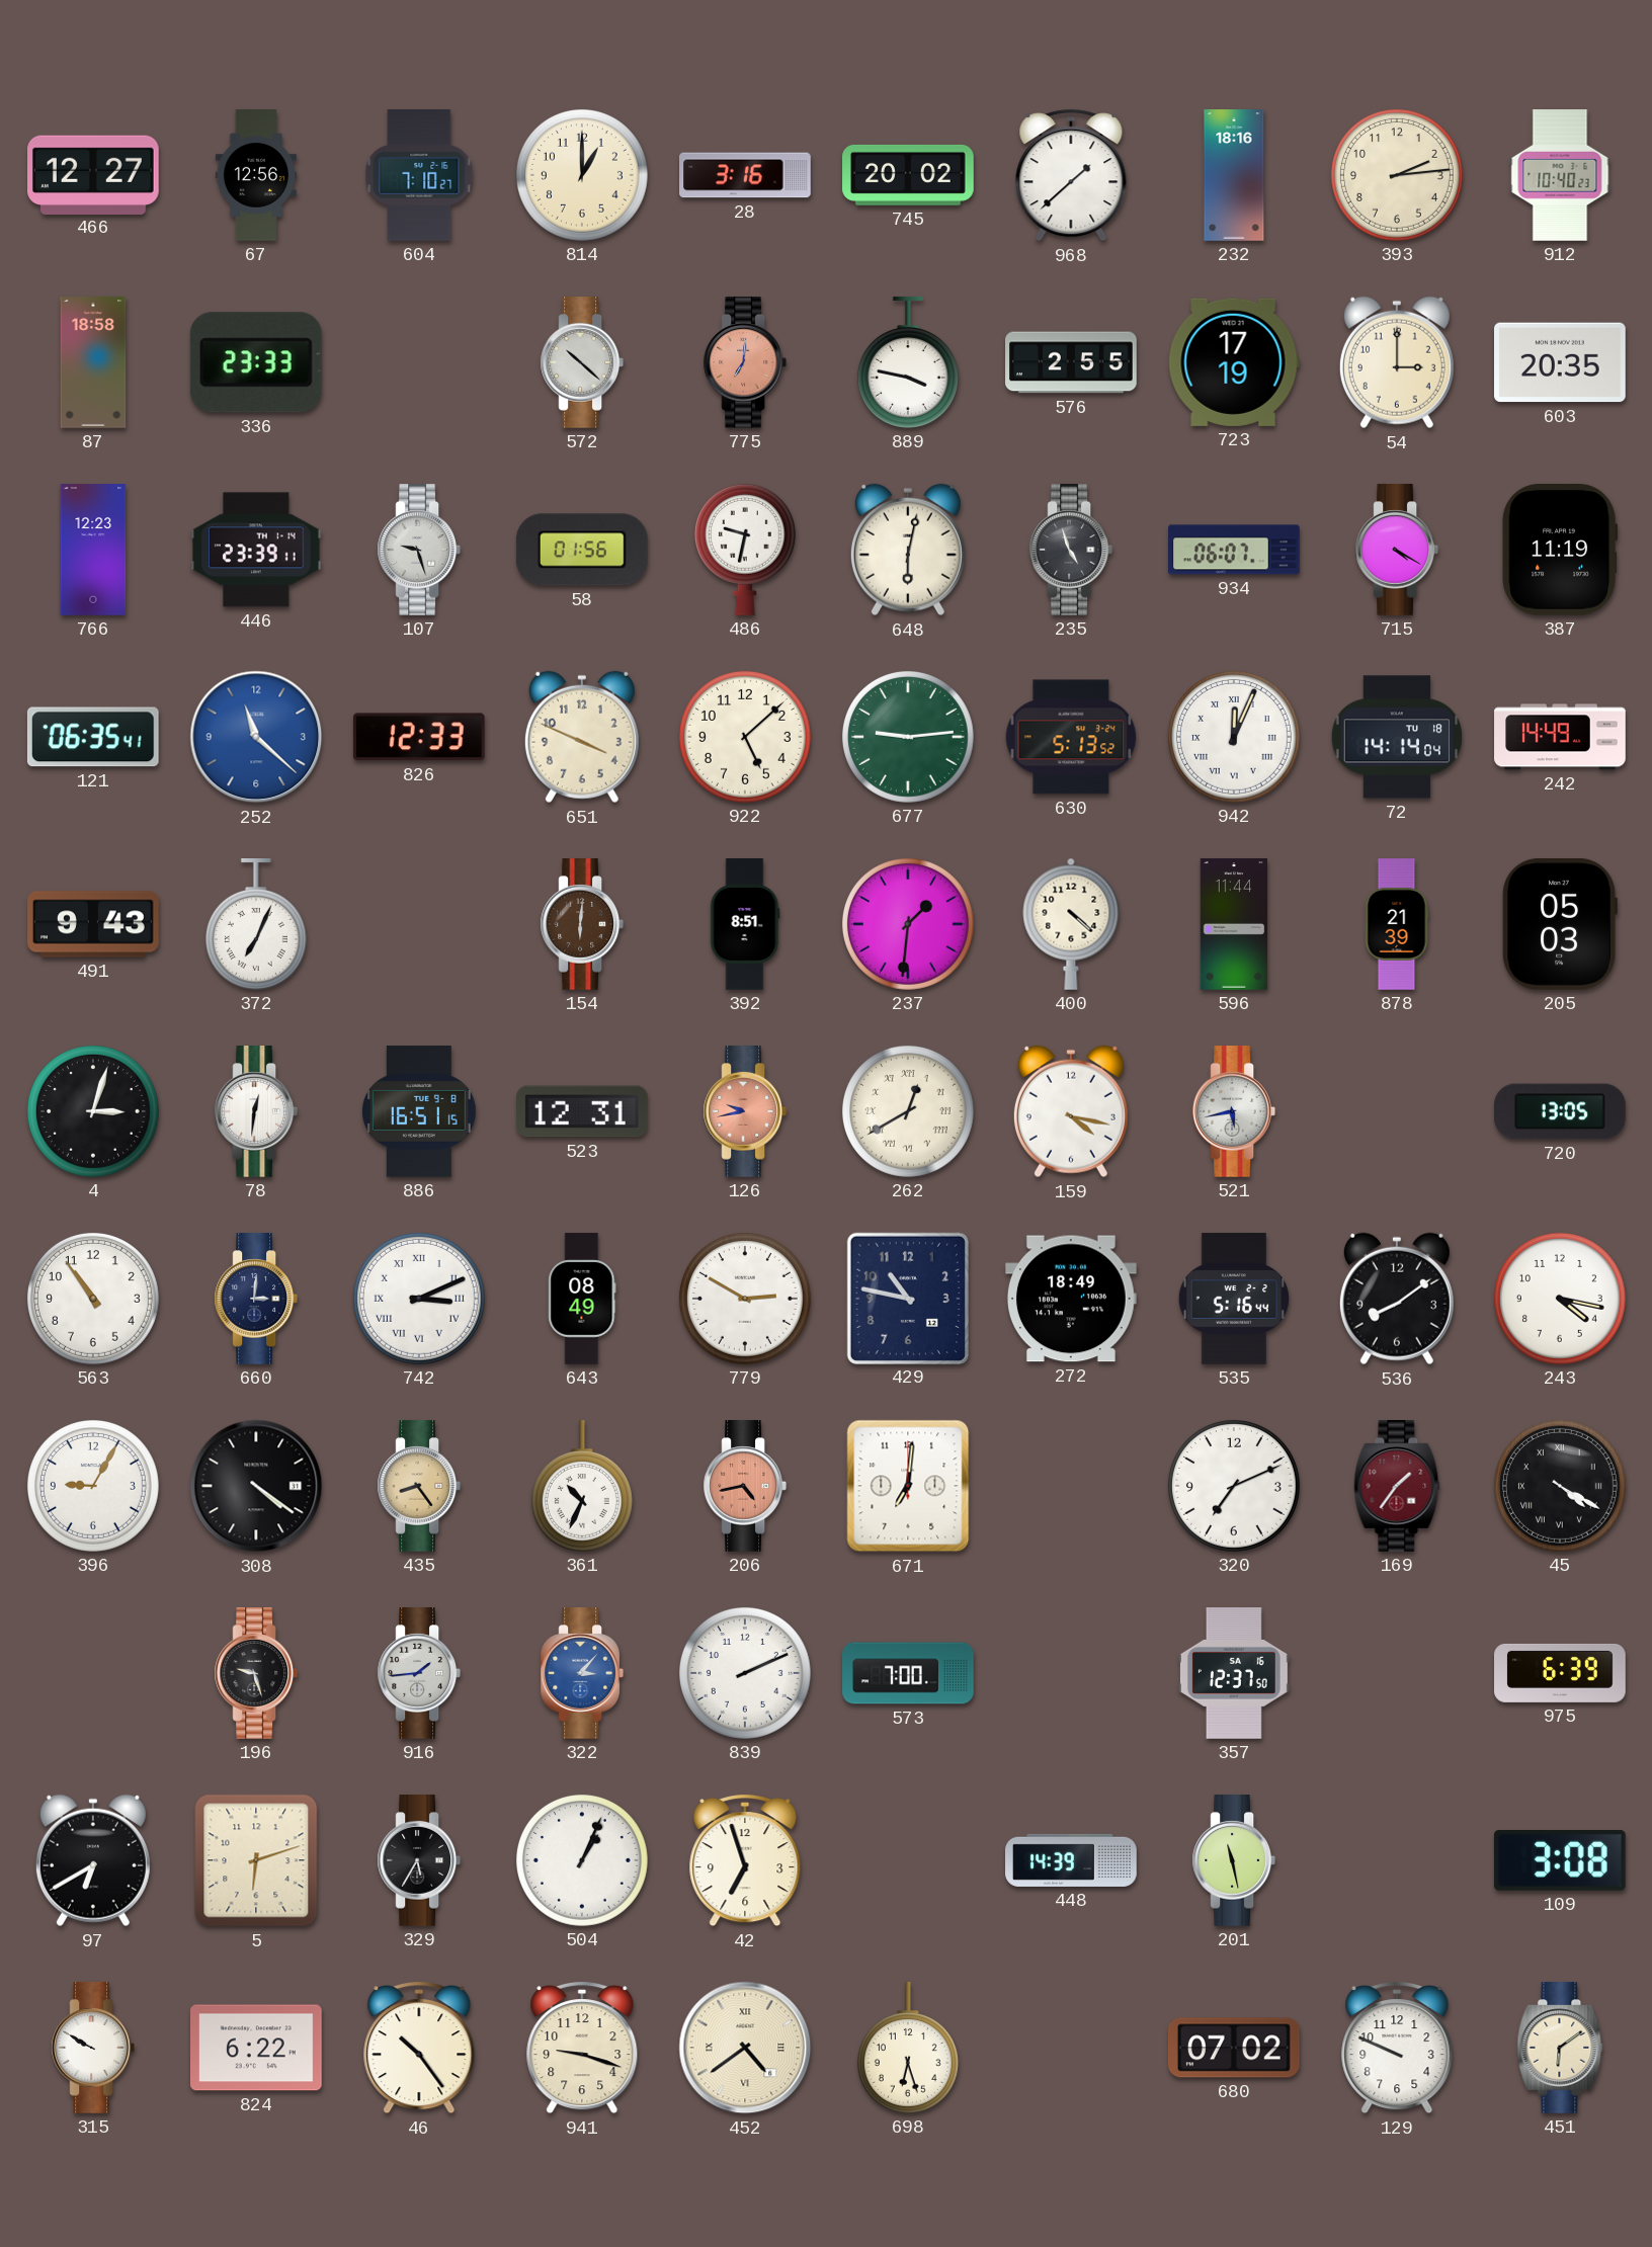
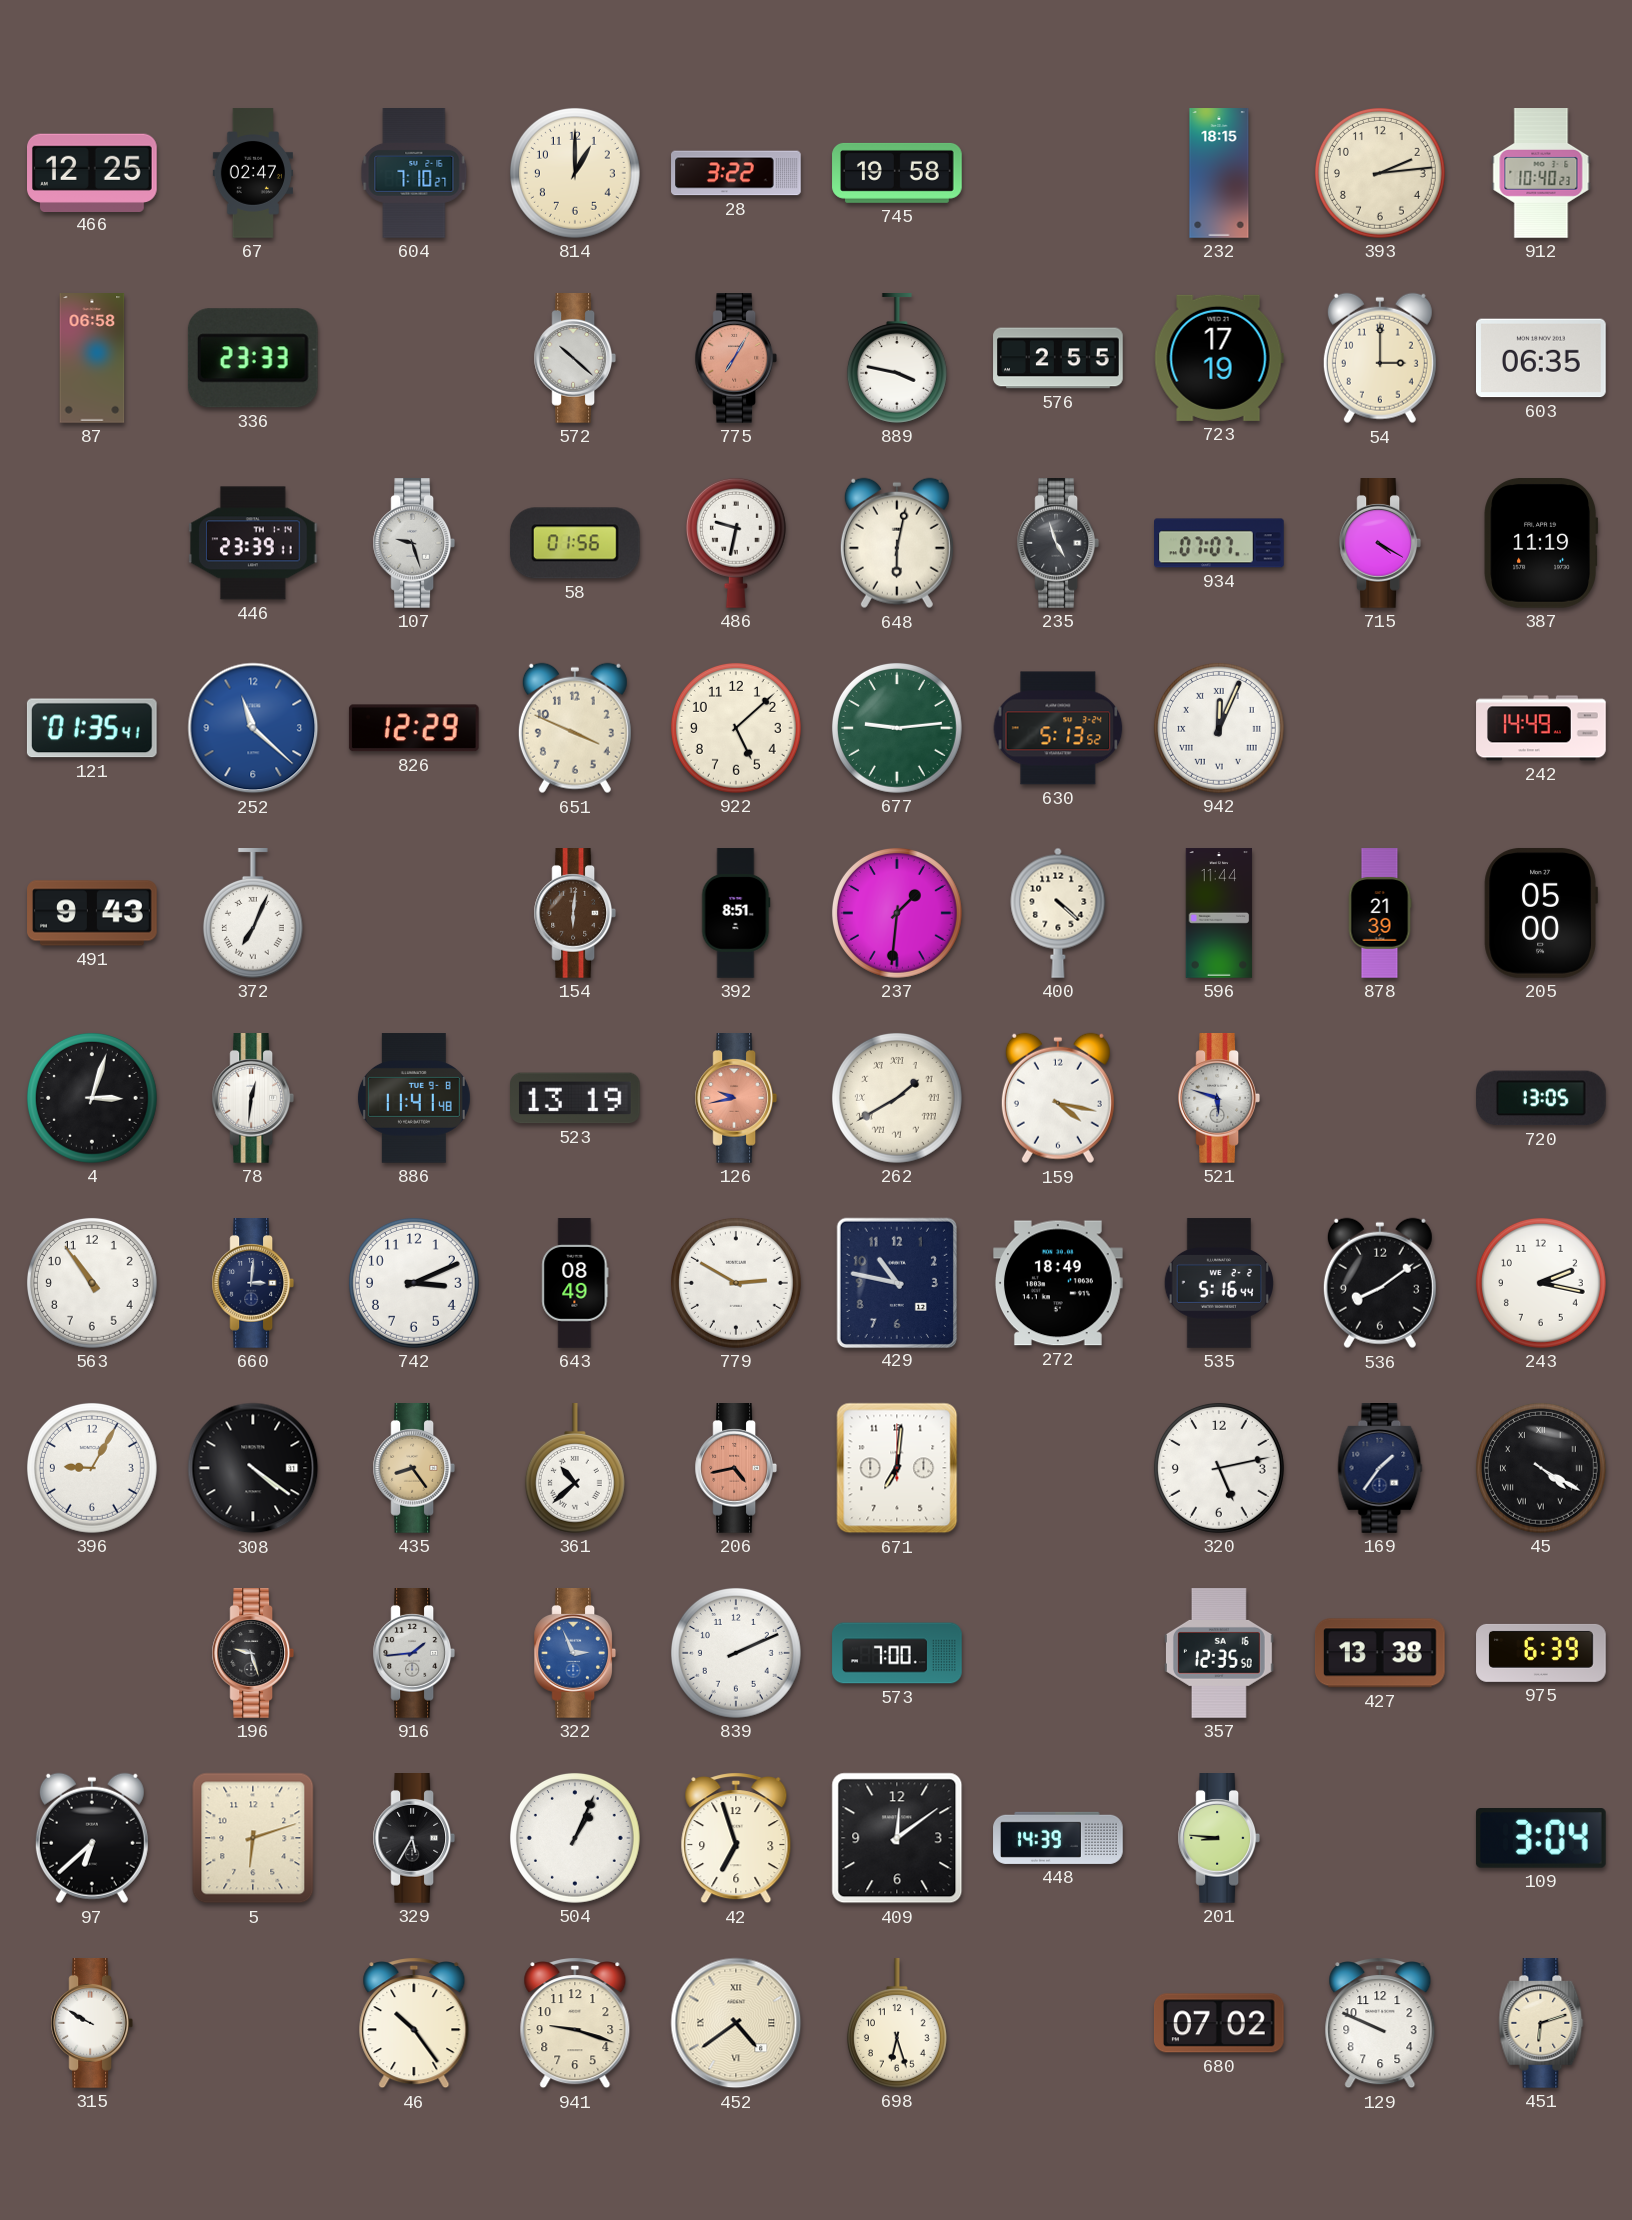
466: 12:27 -> 12:25
67: 12:56 -> 02:47
28: 3:16 -> 3:22
745: 20:02 -> 19:58
968: 1:38 -> none
232: 18:16 -> 18:15
87: 18:58 -> 06:58
775: 7:01 -> 7:05
603: 20:35 -> 06:35
766: 12:23 -> none
934: 06:07 -> 07:07
121: 06:35 -> 01:35
826: 12:33 -> 12:29
72: 14:14 -> none
205: 05:03 -> 05:00
886: 16:51 -> 11:41
523: 12:31 -> 13:19
262: 12:40 -> 1:40
521: 5:43 -> 5:48
742 numerals: Roman -> Arabic
243: 4:17 -> 2:17
361: 10:34 -> 10:38
320: 7:11 -> 5:13
169 dial: burgundy -> navy
322: 3:07 -> 2:56
357: 12:37 -> 12:35
427: none -> 13:38
97: 6:40 -> 6:38
409: none -> 12:09
201: 11:28 -> 8:46
109: 3:08 -> 3:04
824: 6:22 -> none
451: 6:09 -> 6:12
